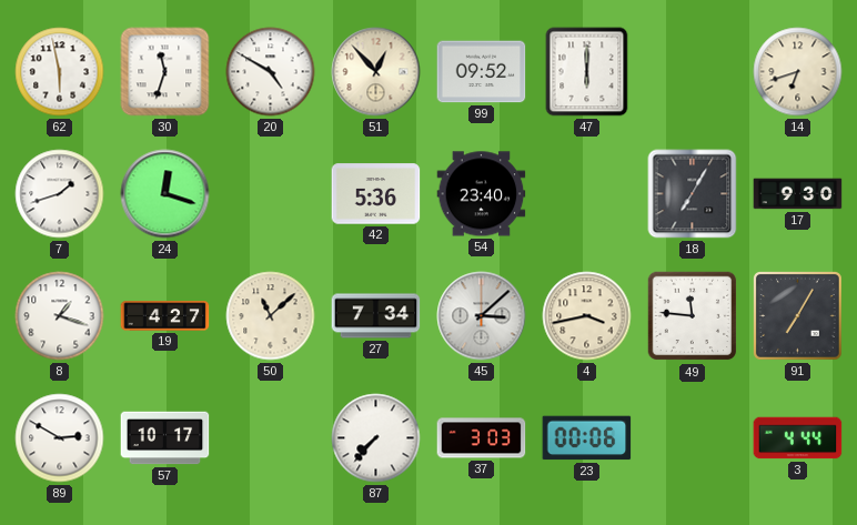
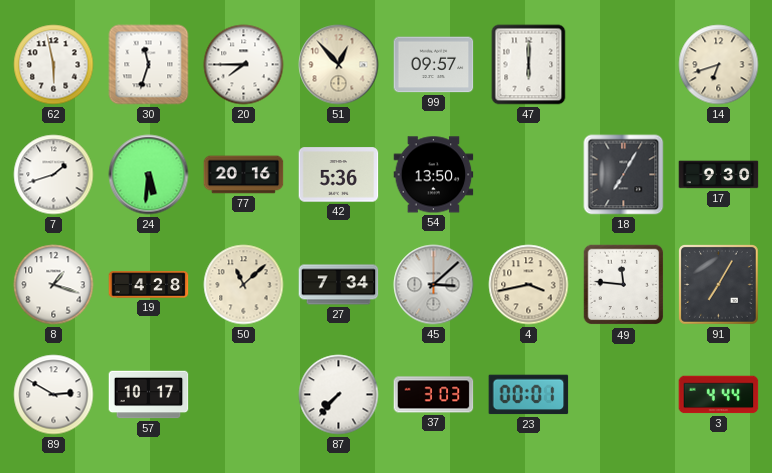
20: 4:50 -> 7:45
99: 09:52 -> 09:57
24: 12:18 -> 5:31
77: none -> 20:16
54: 23:40 -> 13:50
19: 4:27 -> 4:28
23: 00:06 -> 00:01
